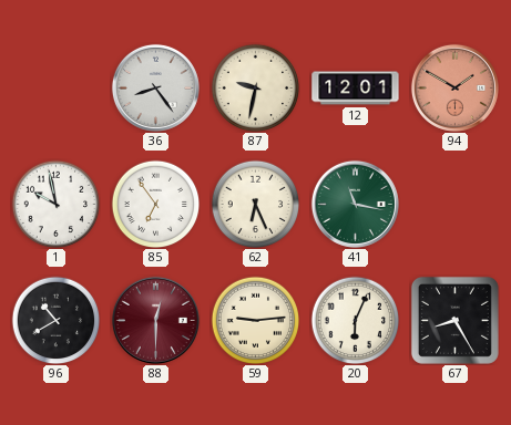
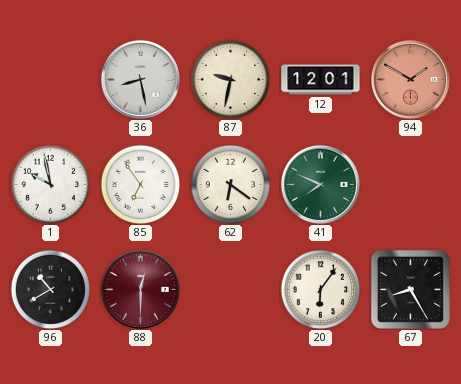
36: 8:24 -> 8:28
62: 6:26 -> 6:21
41: 11:17 -> 7:49
59: 9:14 -> none
20: 6:04 -> 6:06
